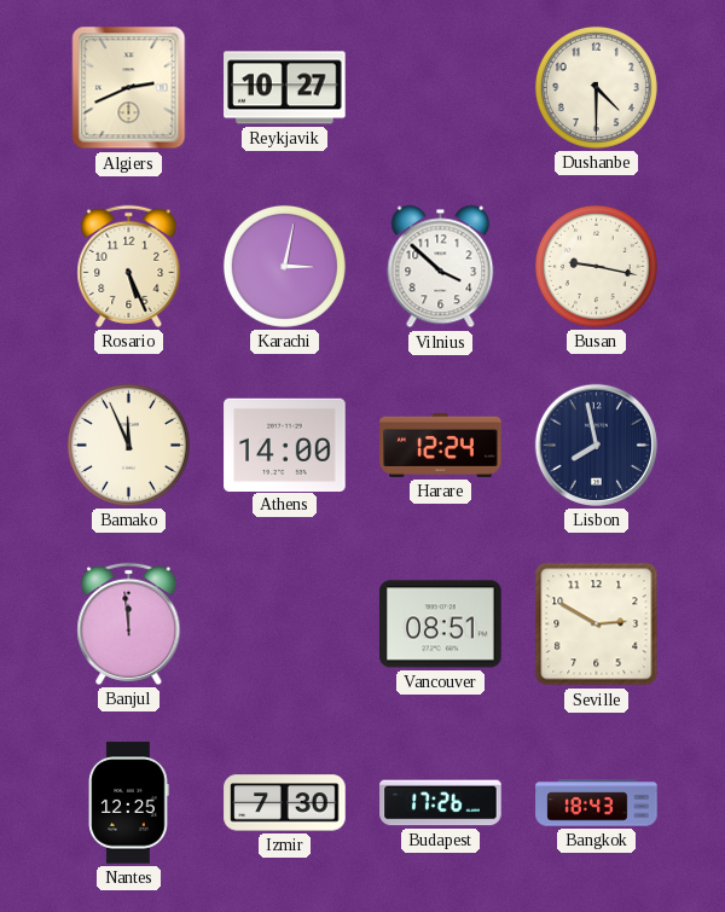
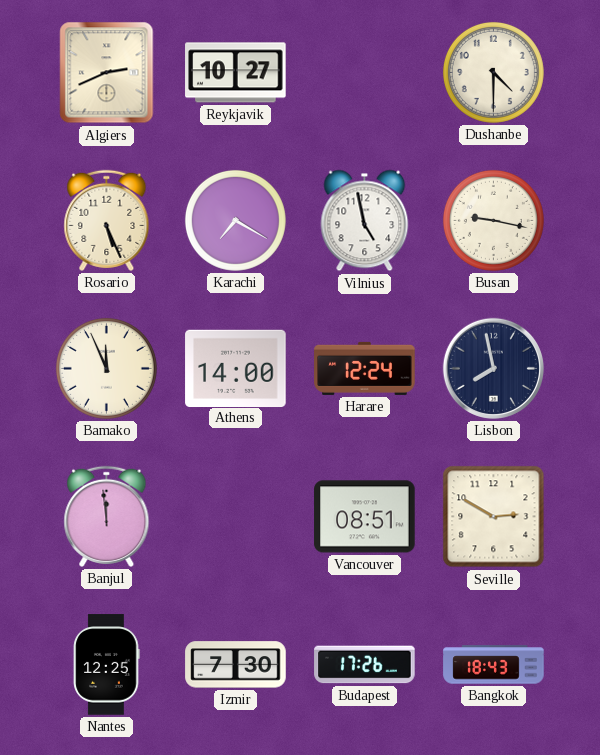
Karachi: 3:02 -> 7:20
Vilnius: 3:52 -> 4:58
